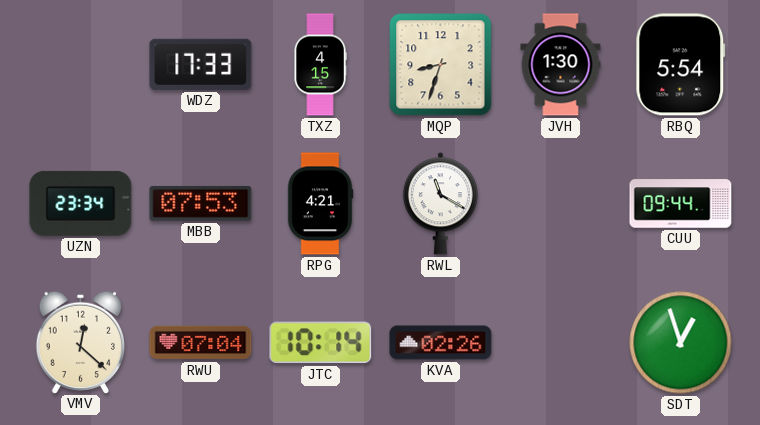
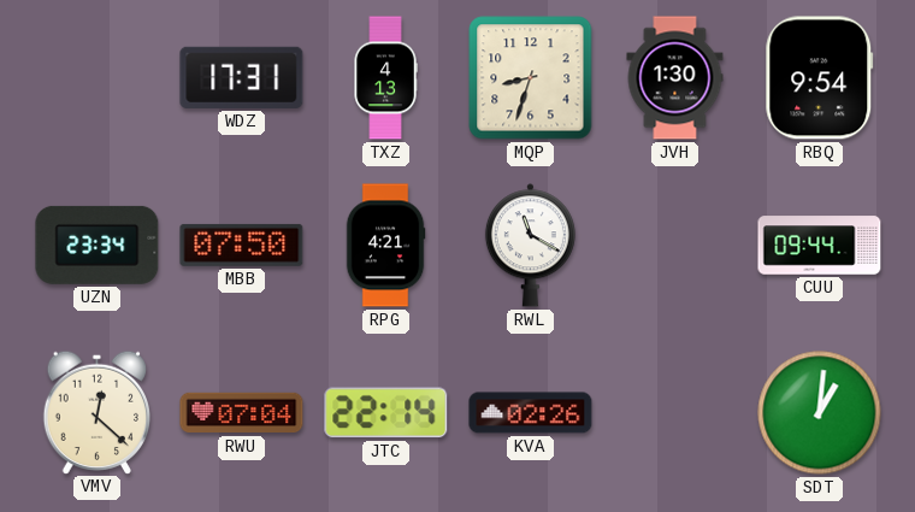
WDZ: 17:33 -> 17:31
TXZ: 4:15 -> 4:13
RBQ: 5:54 -> 9:54
MBB: 07:53 -> 07:50
JTC: 10:14 -> 22:14
SDT: 12:57 -> 1:01
